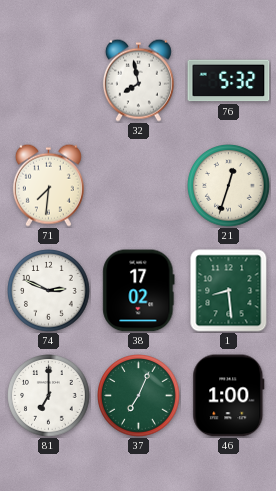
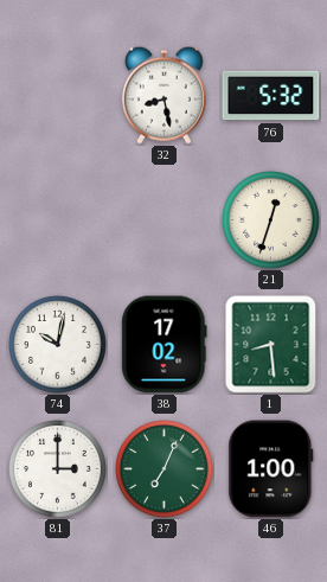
32: 7:58 -> 8:28
71: 7:31 -> none
74: 2:49 -> 10:02
81: 7:00 -> 3:00
